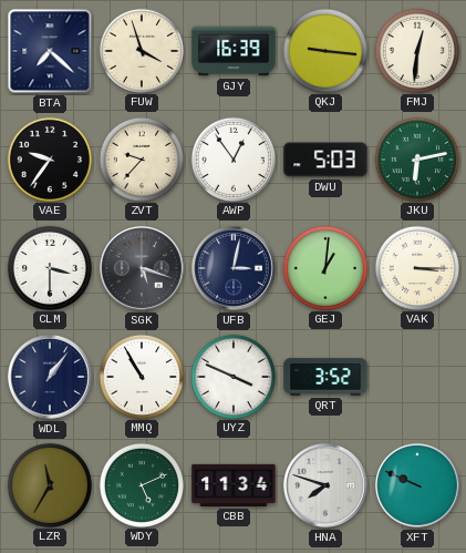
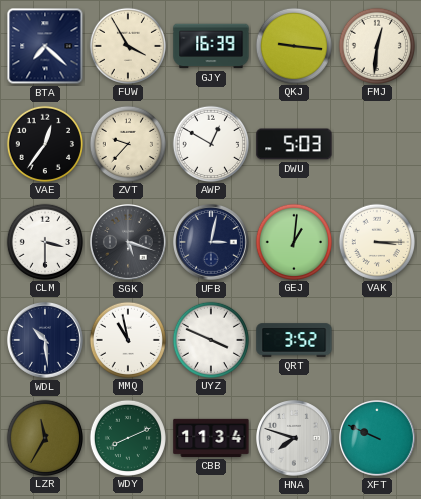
FUW: 3:57 -> 3:55
VAE: 9:36 -> 12:36
AWP: 12:54 -> 12:50
JKU: 6:13 -> none
WDL: 1:06 -> 10:29
MMQ: 10:55 -> 10:58
WDY: 5:11 -> 8:11
